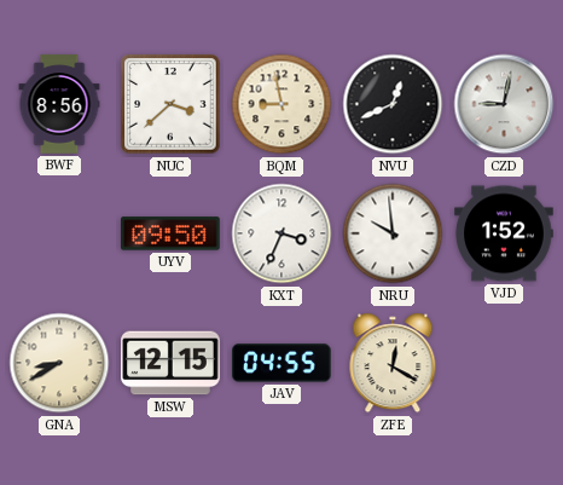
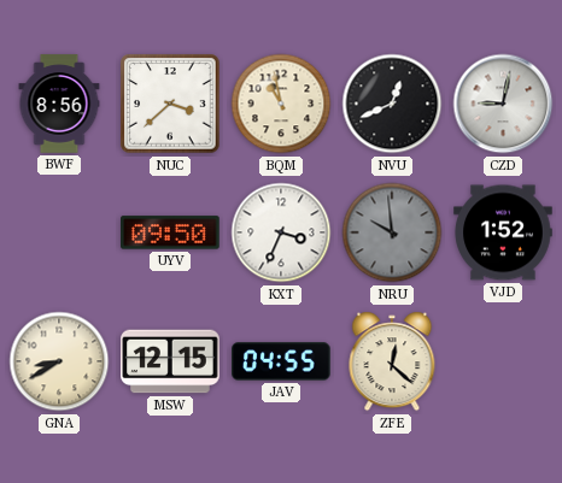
BQM: 8:58 -> 10:58
NRU dial: white -> grey
ZFE: 12:20 -> 12:22
